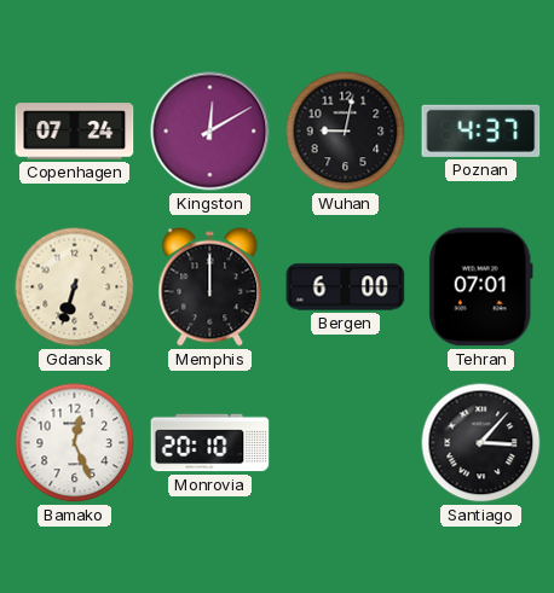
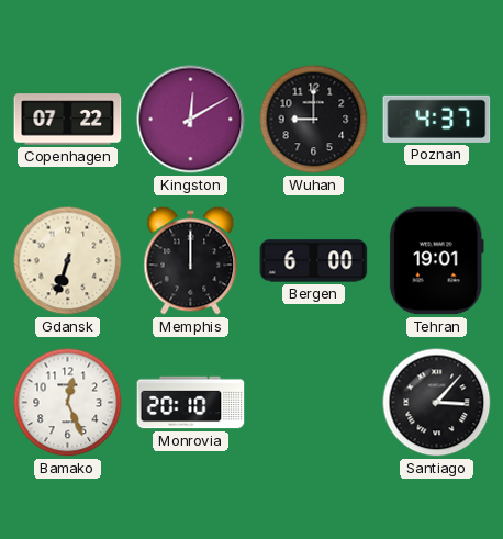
Copenhagen: 07:24 -> 07:22
Wuhan: 9:02 -> 9:00
Tehran: 07:01 -> 19:01
